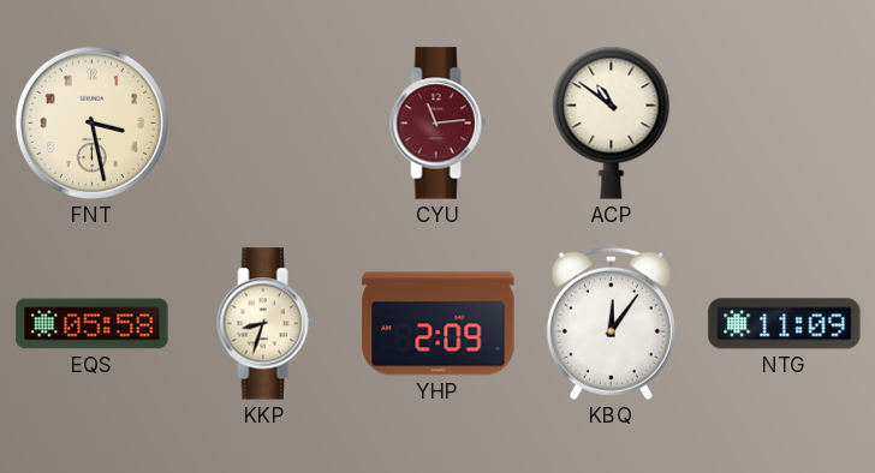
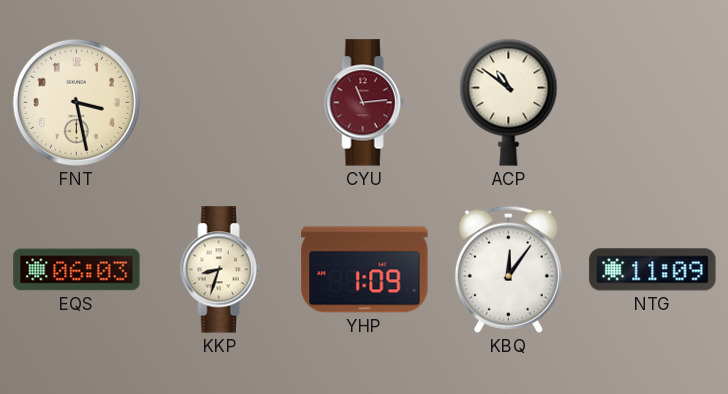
EQS: 05:58 -> 06:03
YHP: 2:09 -> 1:09
